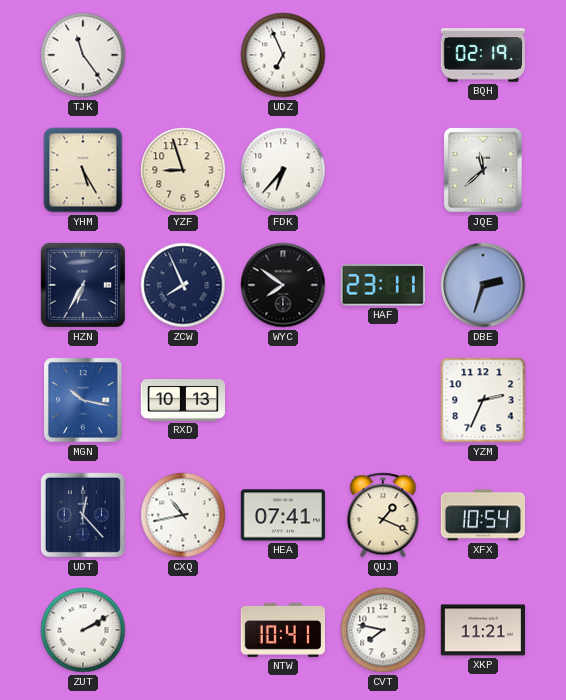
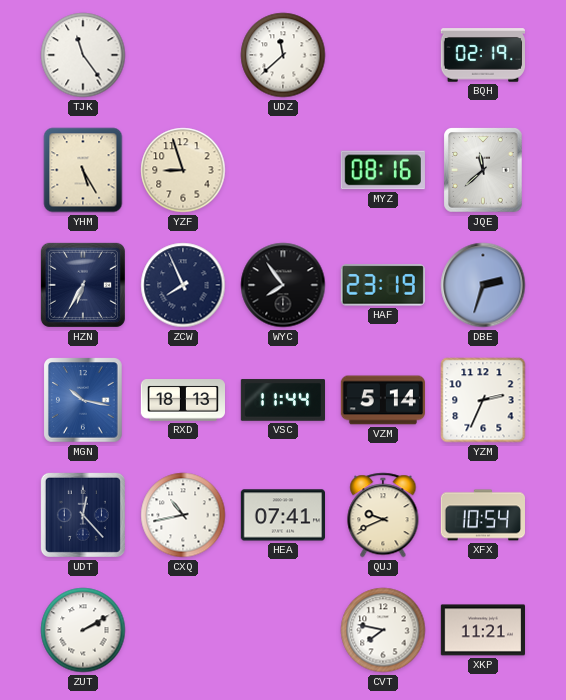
UDZ: 6:56 -> 11:38
FDK: 6:37 -> none
MYZ: none -> 08:16
WYC: 7:51 -> 7:54
HAF: 23:11 -> 23:19
RXD: 10:13 -> 18:13
VSC: none -> 11:44
VZM: none -> 5:14
QUJ: 1:19 -> 9:41
NTW: 10:41 -> none
